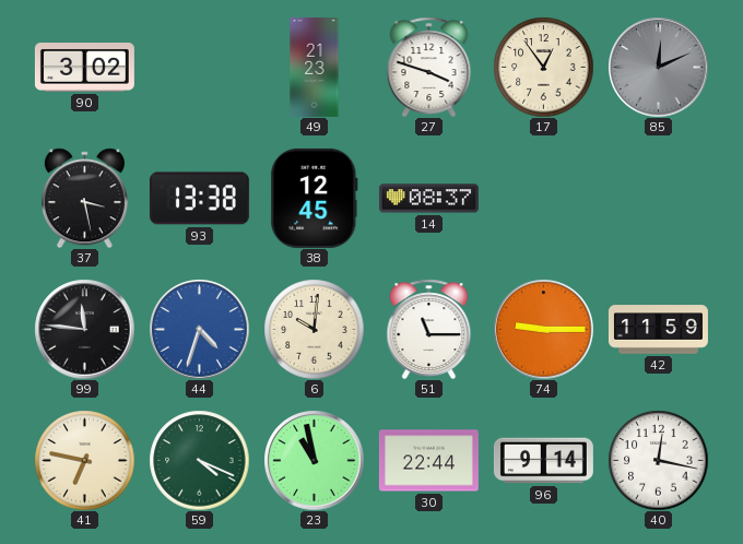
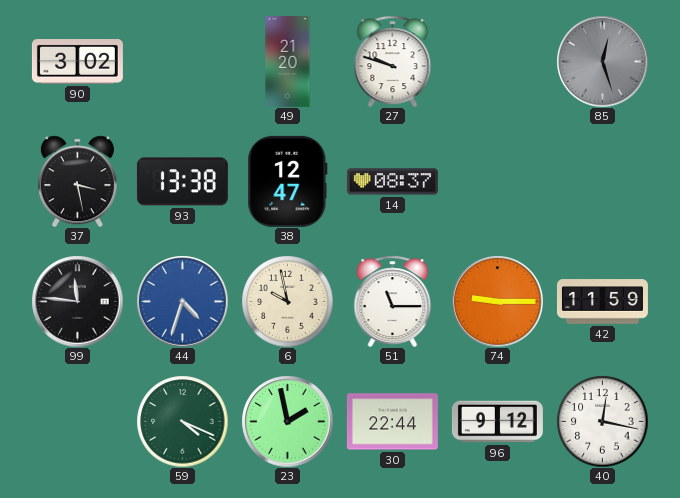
49: 21:23 -> 21:20
27: 3:48 -> 9:48
17: 12:54 -> none
85: 12:11 -> 12:27
38: 12:45 -> 12:47
6: 10:01 -> 9:58
41: 6:47 -> none
23: 10:58 -> 1:58
96: 9:14 -> 9:12
